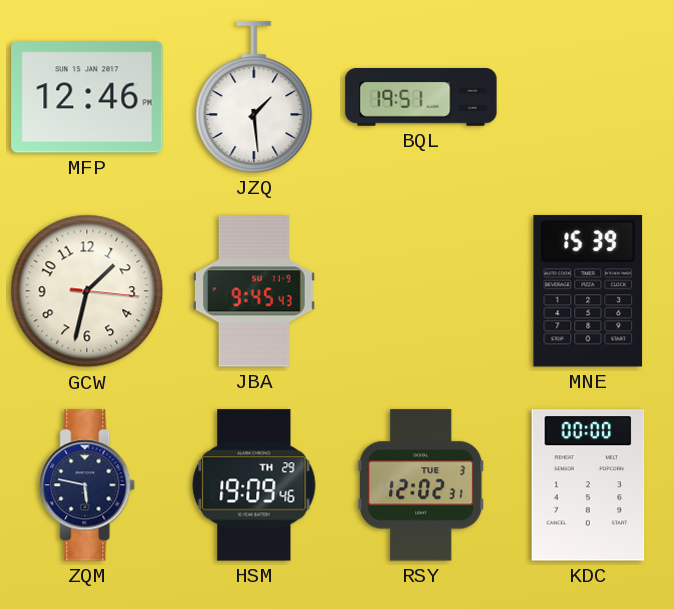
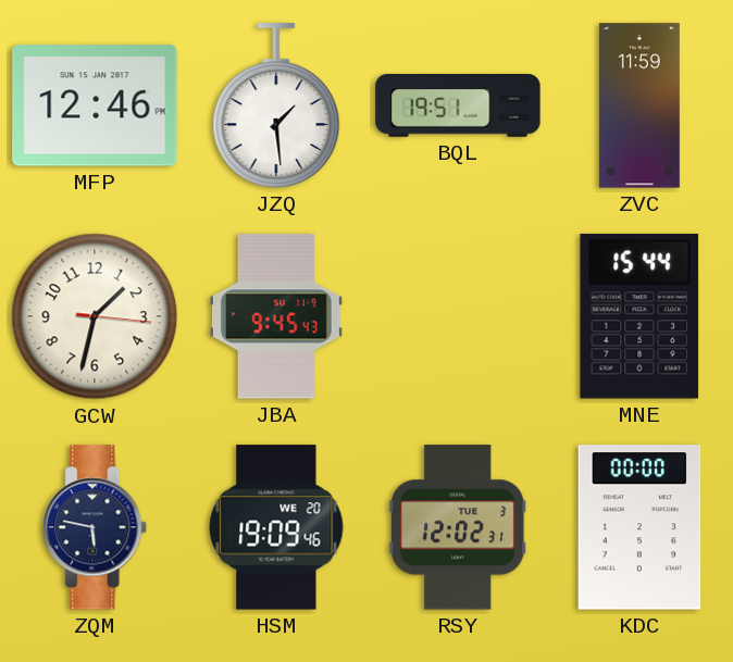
ZVC: none -> 11:59
MNE: 15:39 -> 15:44
HSM date: TH 29 -> WE 20
